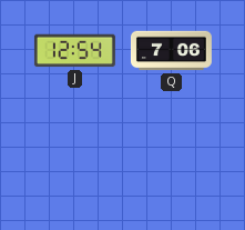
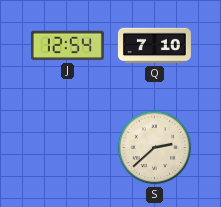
Q: 7:06 -> 7:10
S: none -> 2:38
